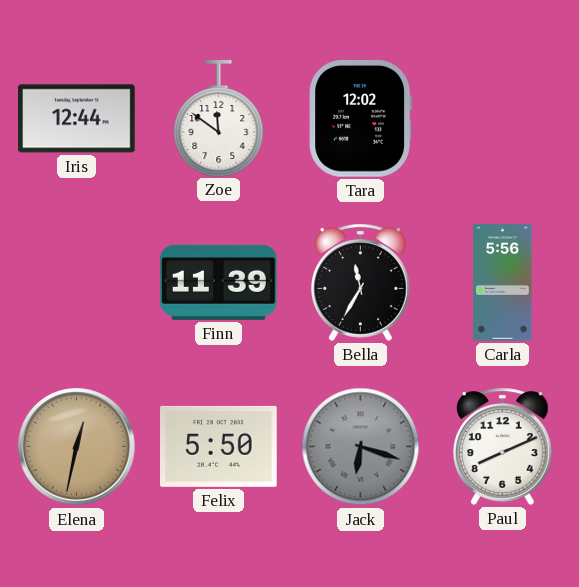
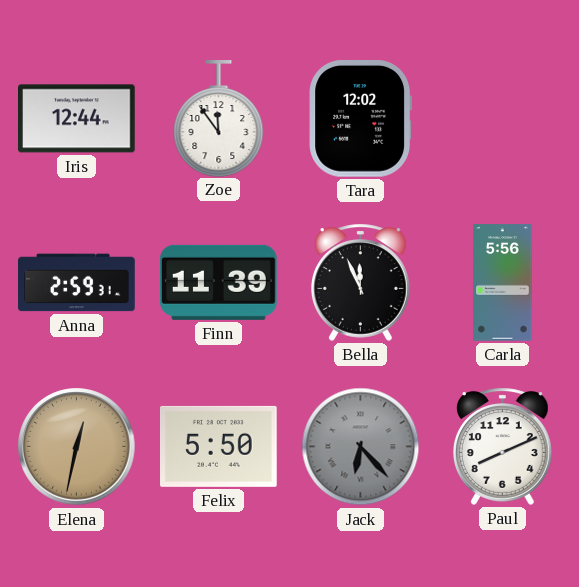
Zoe: 11:51 -> 11:54
Anna: none -> 2:59
Bella: 11:35 -> 11:56
Jack: 6:18 -> 6:23
